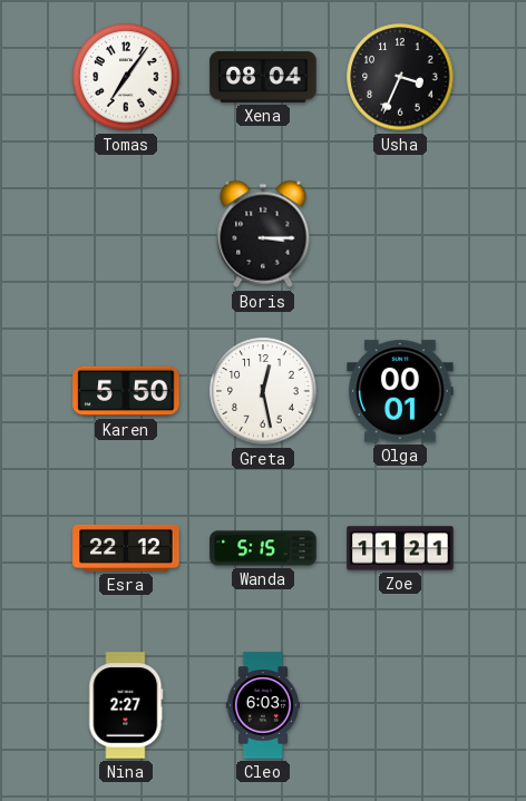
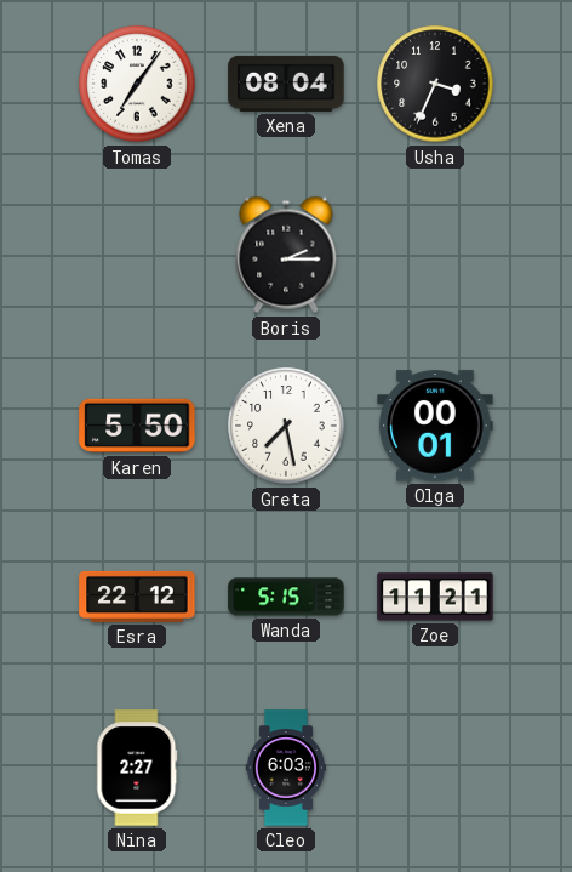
Boris: 3:15 -> 2:15
Greta: 12:28 -> 7:28
